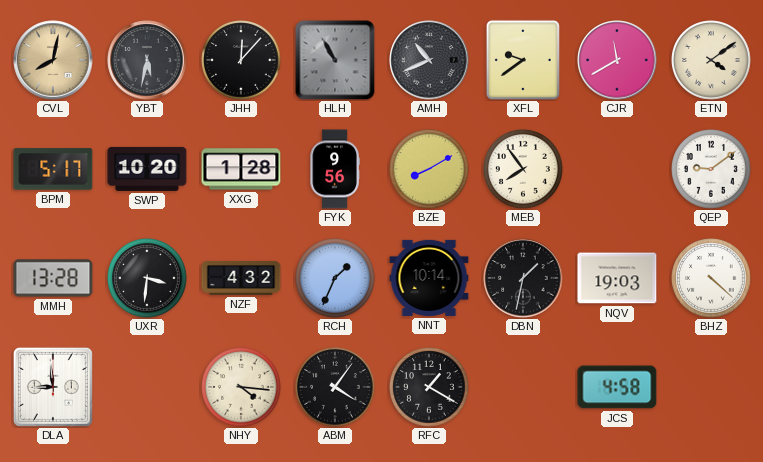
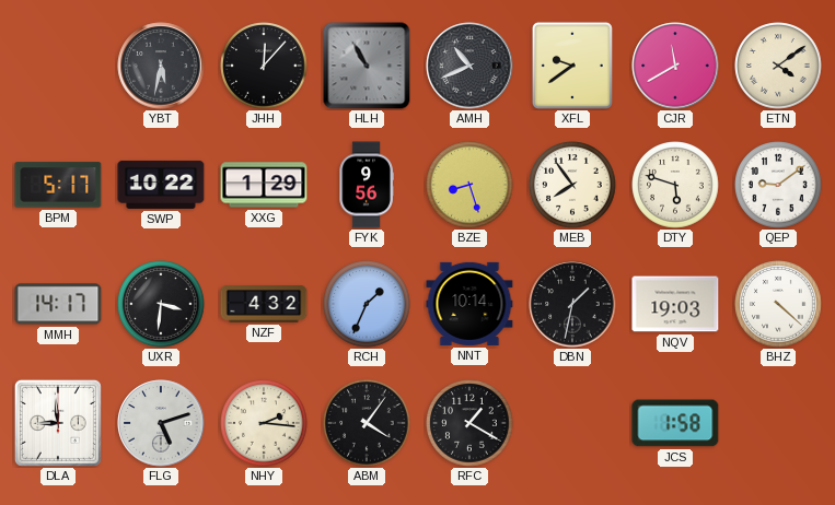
CVL: 8:02 -> none
SWP: 10:20 -> 10:22
XXG: 1:28 -> 1:29
BZE: 8:10 -> 8:27
DTY: none -> 5:48
MMH: 13:28 -> 14:17
FLG: none -> 5:12
NHY: 4:16 -> 2:16
JCS: 4:58 -> 1:58
